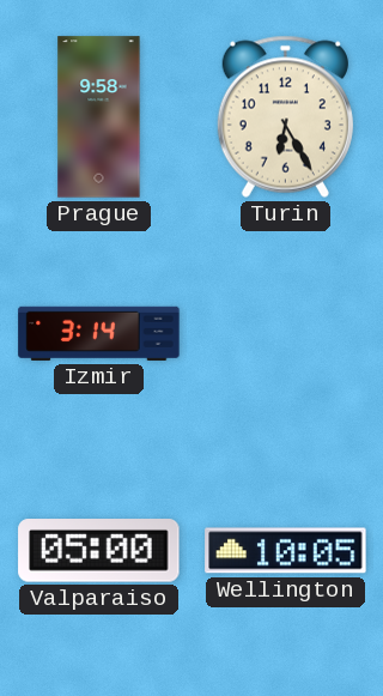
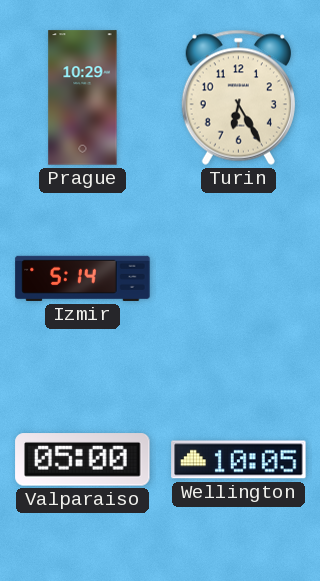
Prague: 9:58 -> 10:29
Izmir: 3:14 -> 5:14
